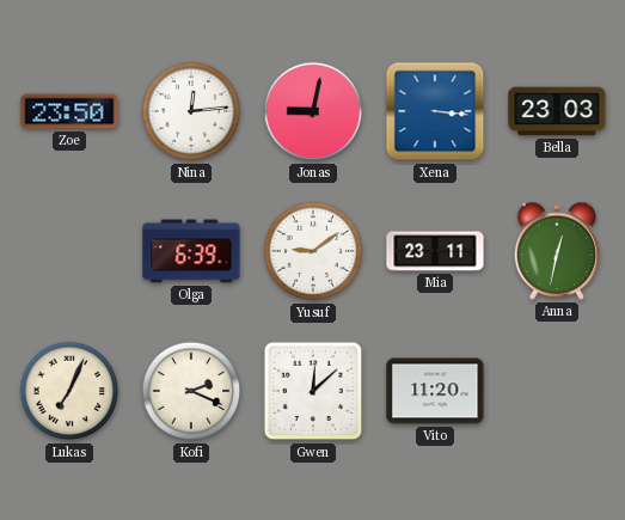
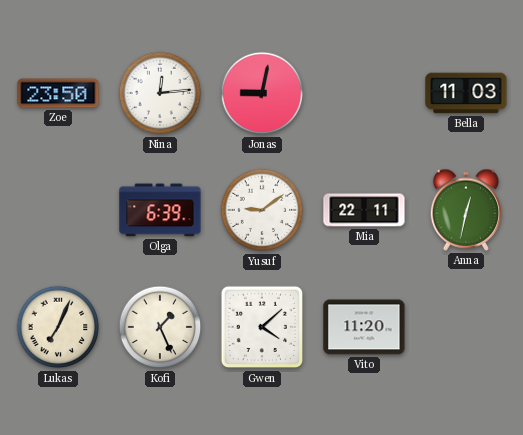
Xena: 3:16 -> none
Bella: 23:03 -> 11:03
Mia: 23:11 -> 22:11
Kofi: 2:19 -> 1:26
Gwen: 12:08 -> 4:08
